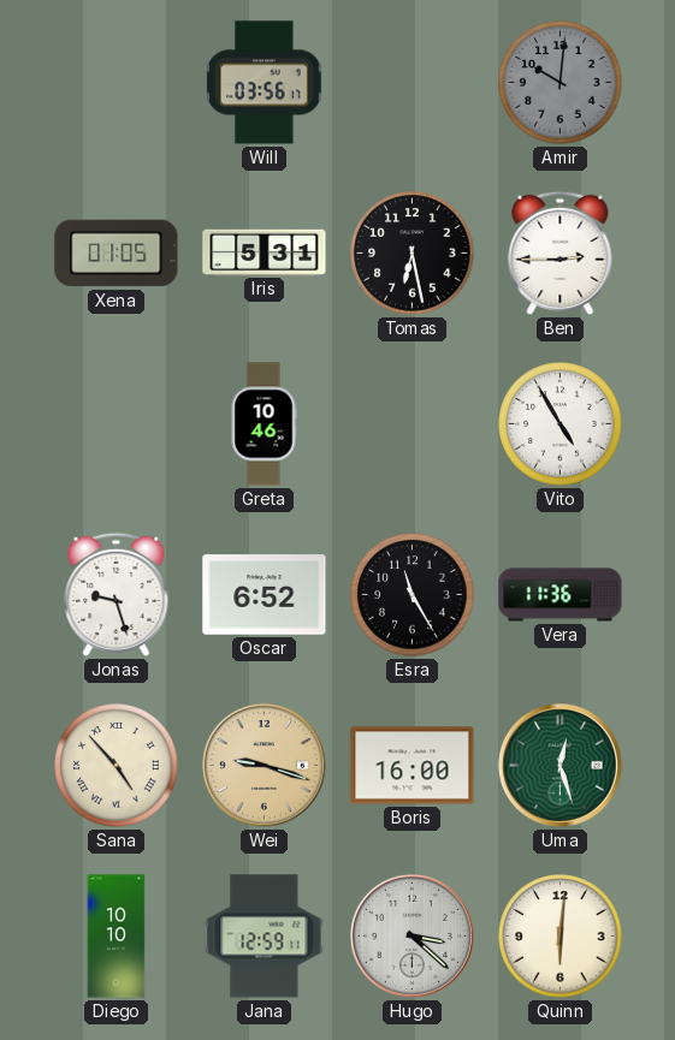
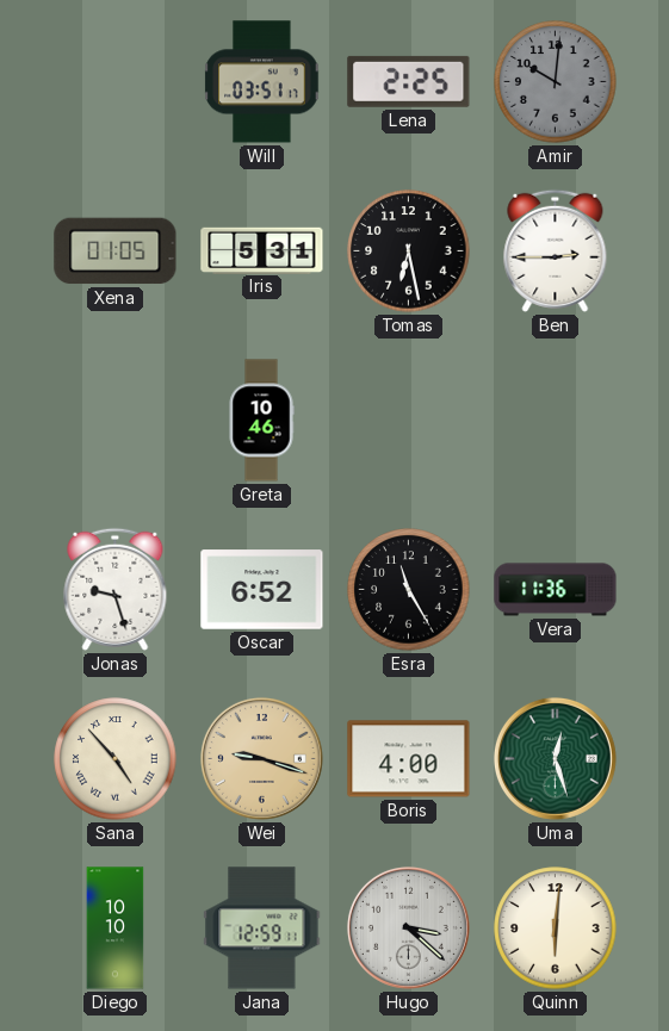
Will: 03:56 -> 03:51
Lena: none -> 2:25
Vito: 4:55 -> none
Boris: 16:00 -> 4:00
